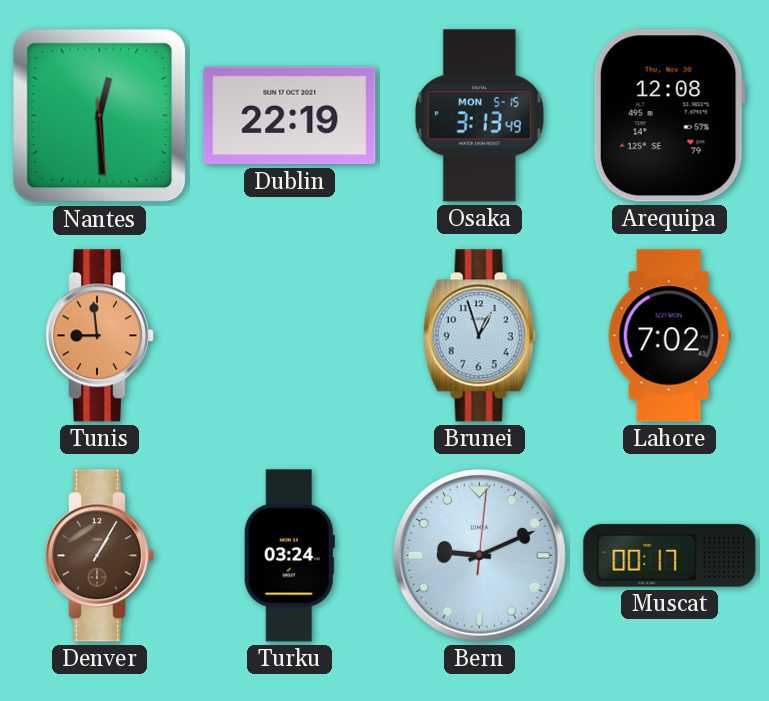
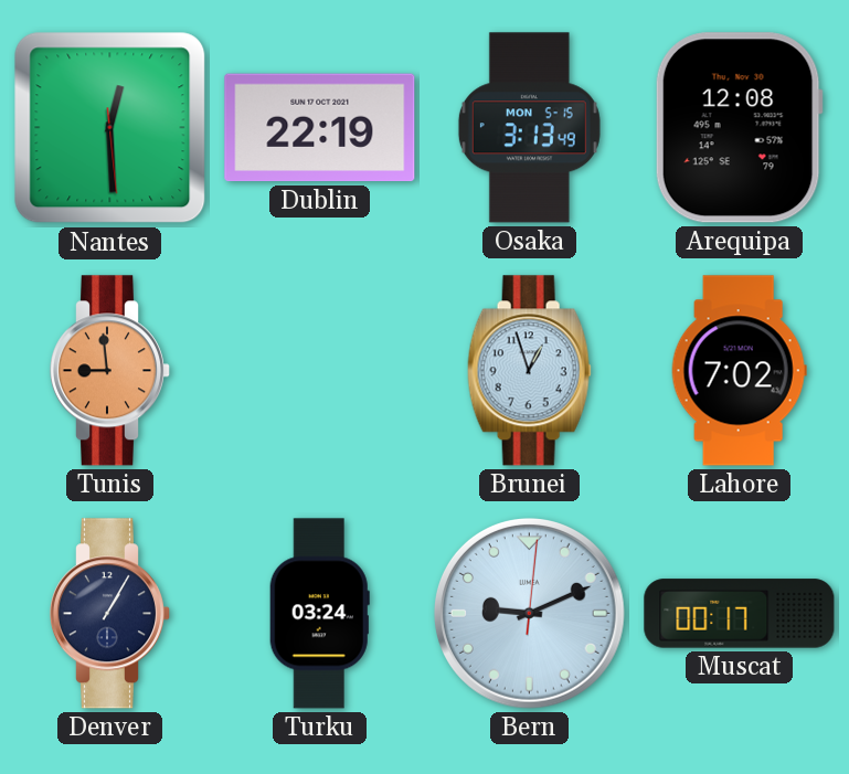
Denver dial: brown -> navy
